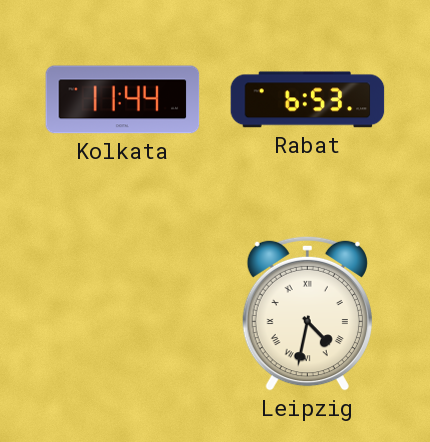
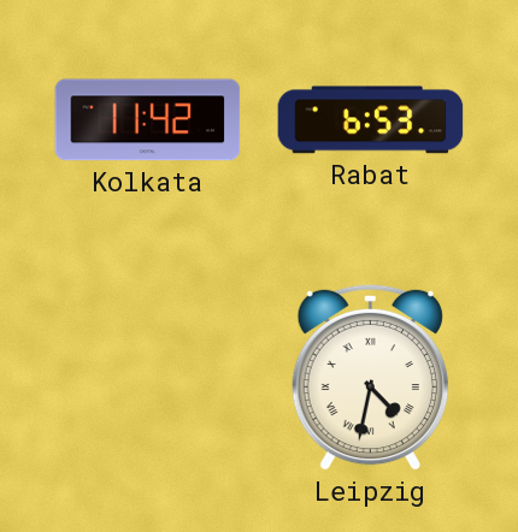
Kolkata: 11:44 -> 11:42
